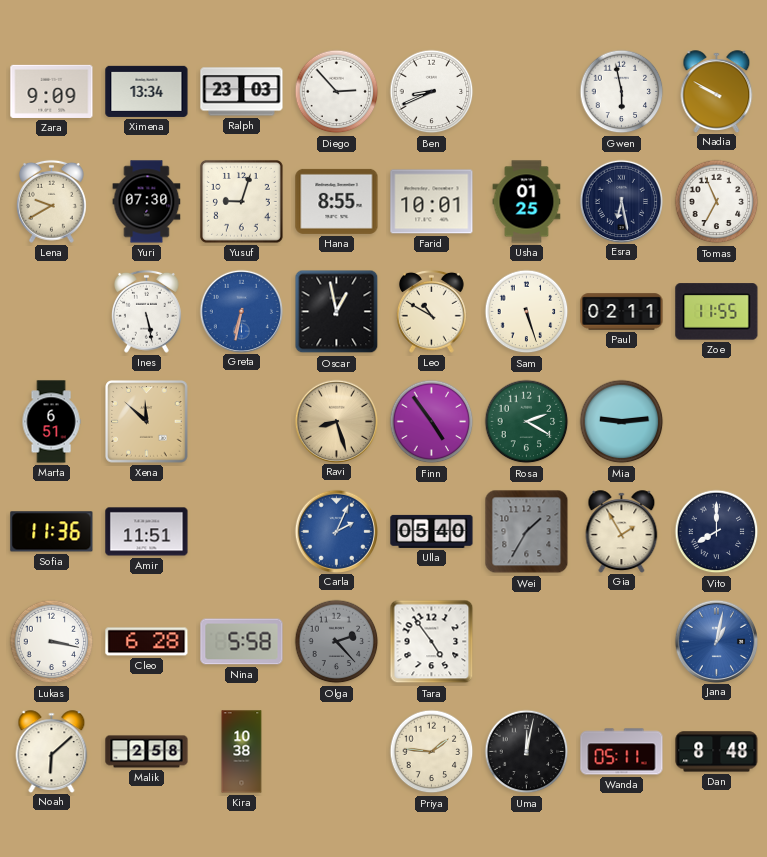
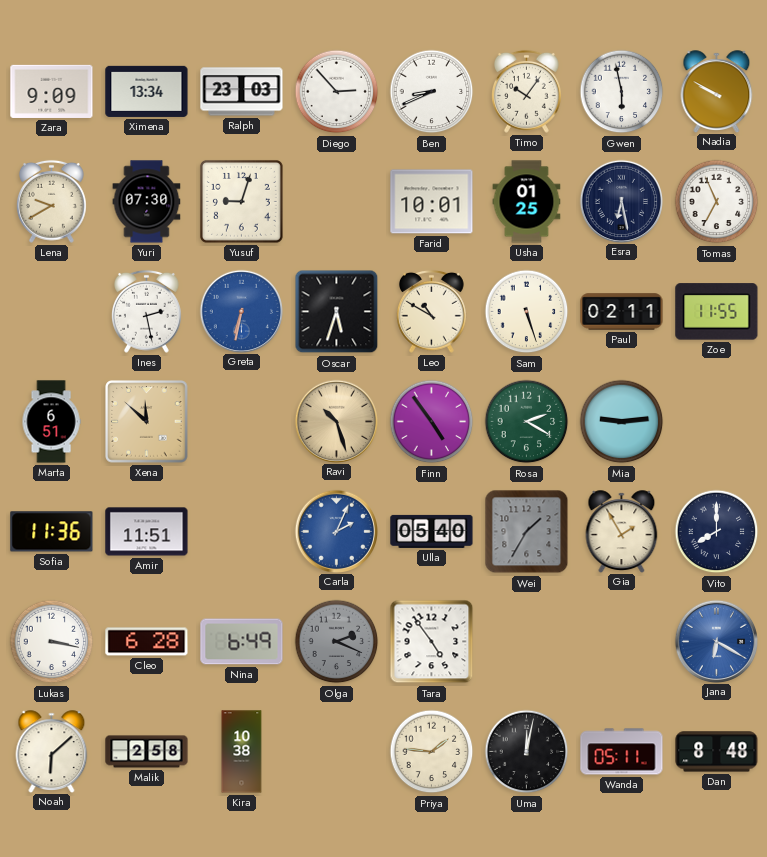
Timo: none -> 10:06
Hana: 8:55 -> none
Ines: 5:28 -> 2:28
Oscar: 12:58 -> 5:33
Ravi: 8:27 -> 10:27
Nina: 5:58 -> 6:49
Olga: 2:23 -> 2:19
Jana: 1:02 -> 6:20
